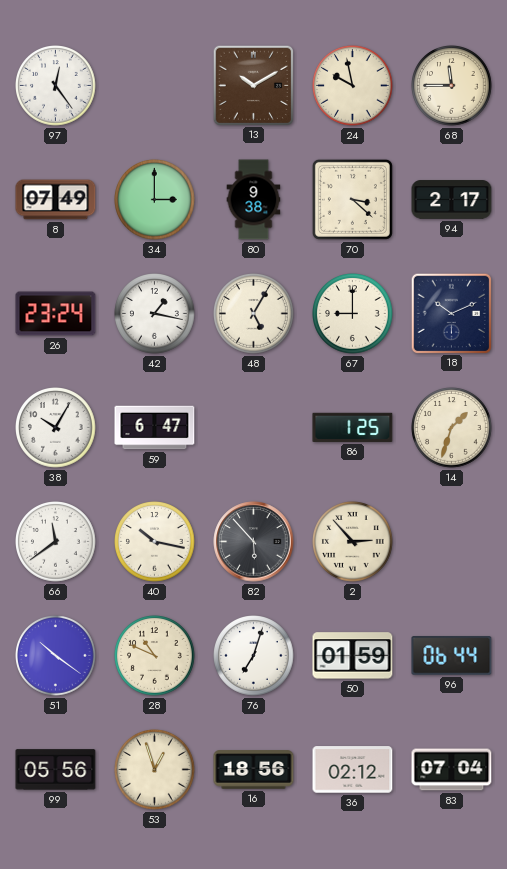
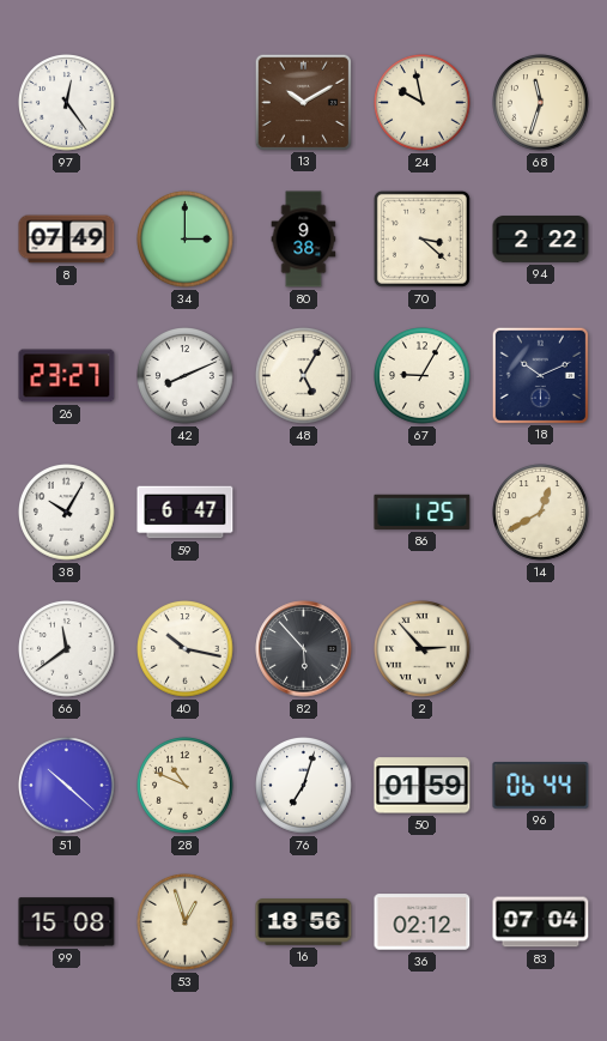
68: 11:45 -> 11:33
94: 2:17 -> 2:22
26: 23:24 -> 23:27
42: 1:17 -> 8:11
67: 9:00 -> 9:05
14: 1:33 -> 12:40
51: 10:21 -> 10:22
99: 05:56 -> 15:08
